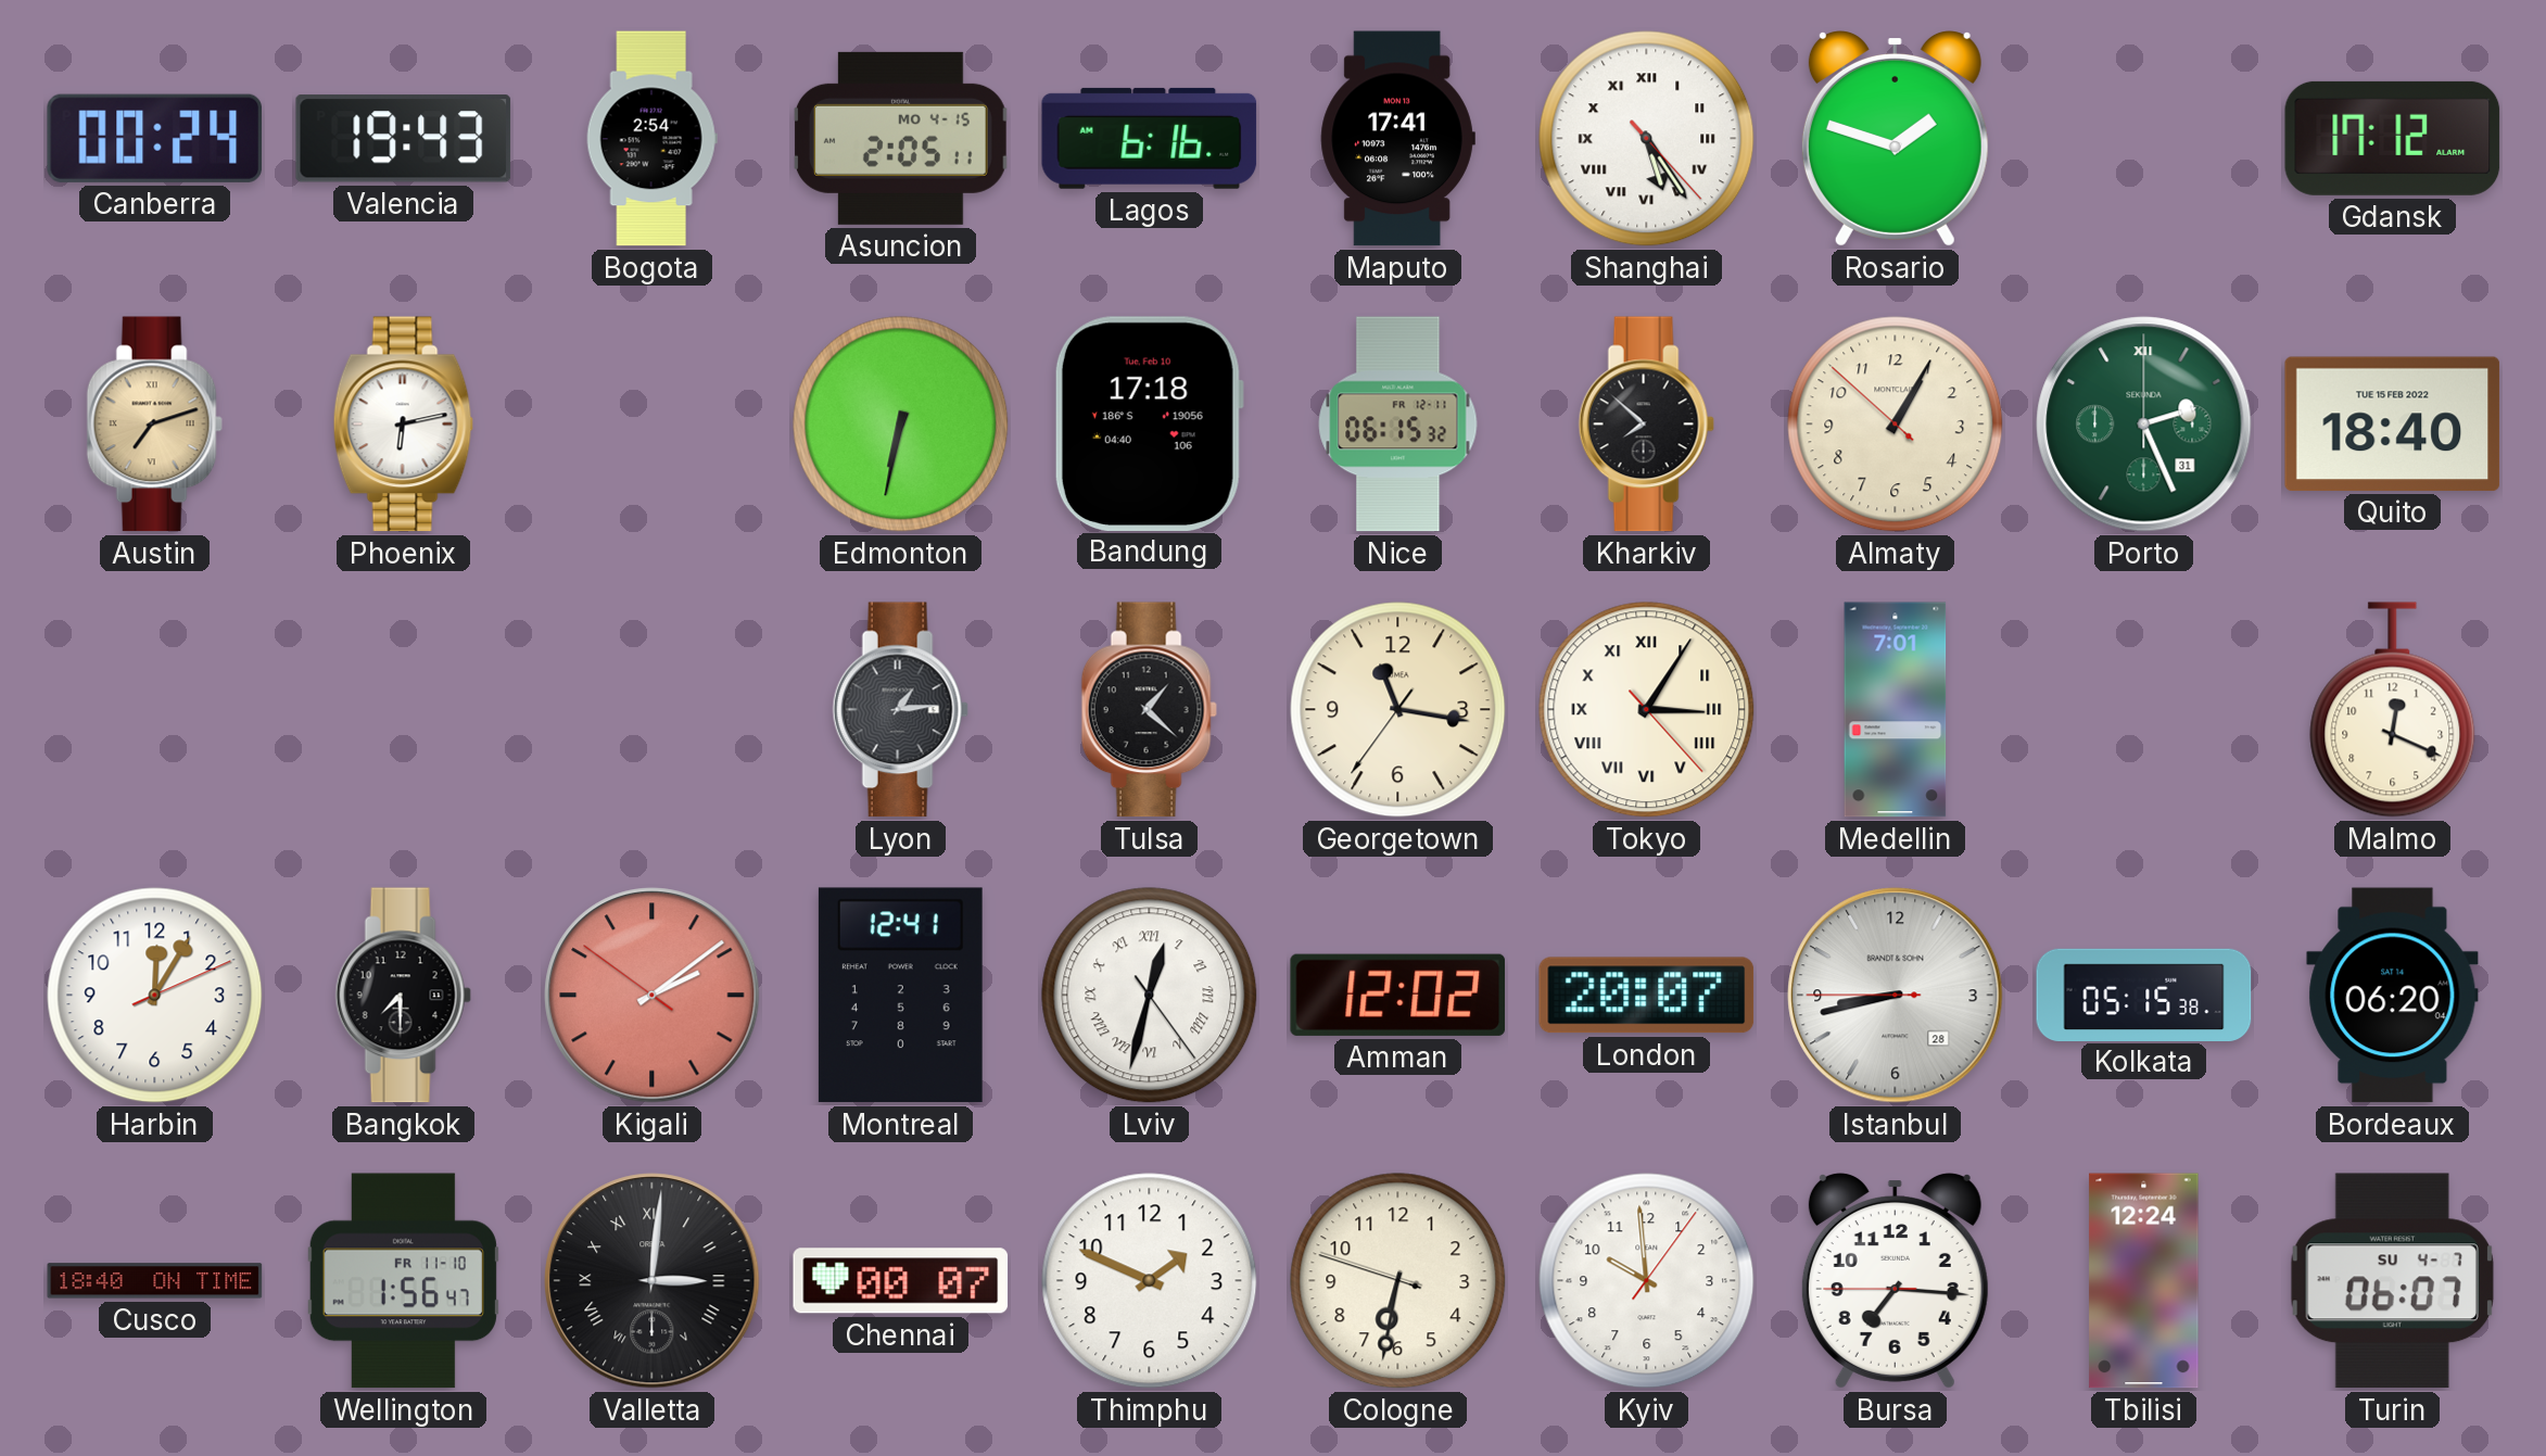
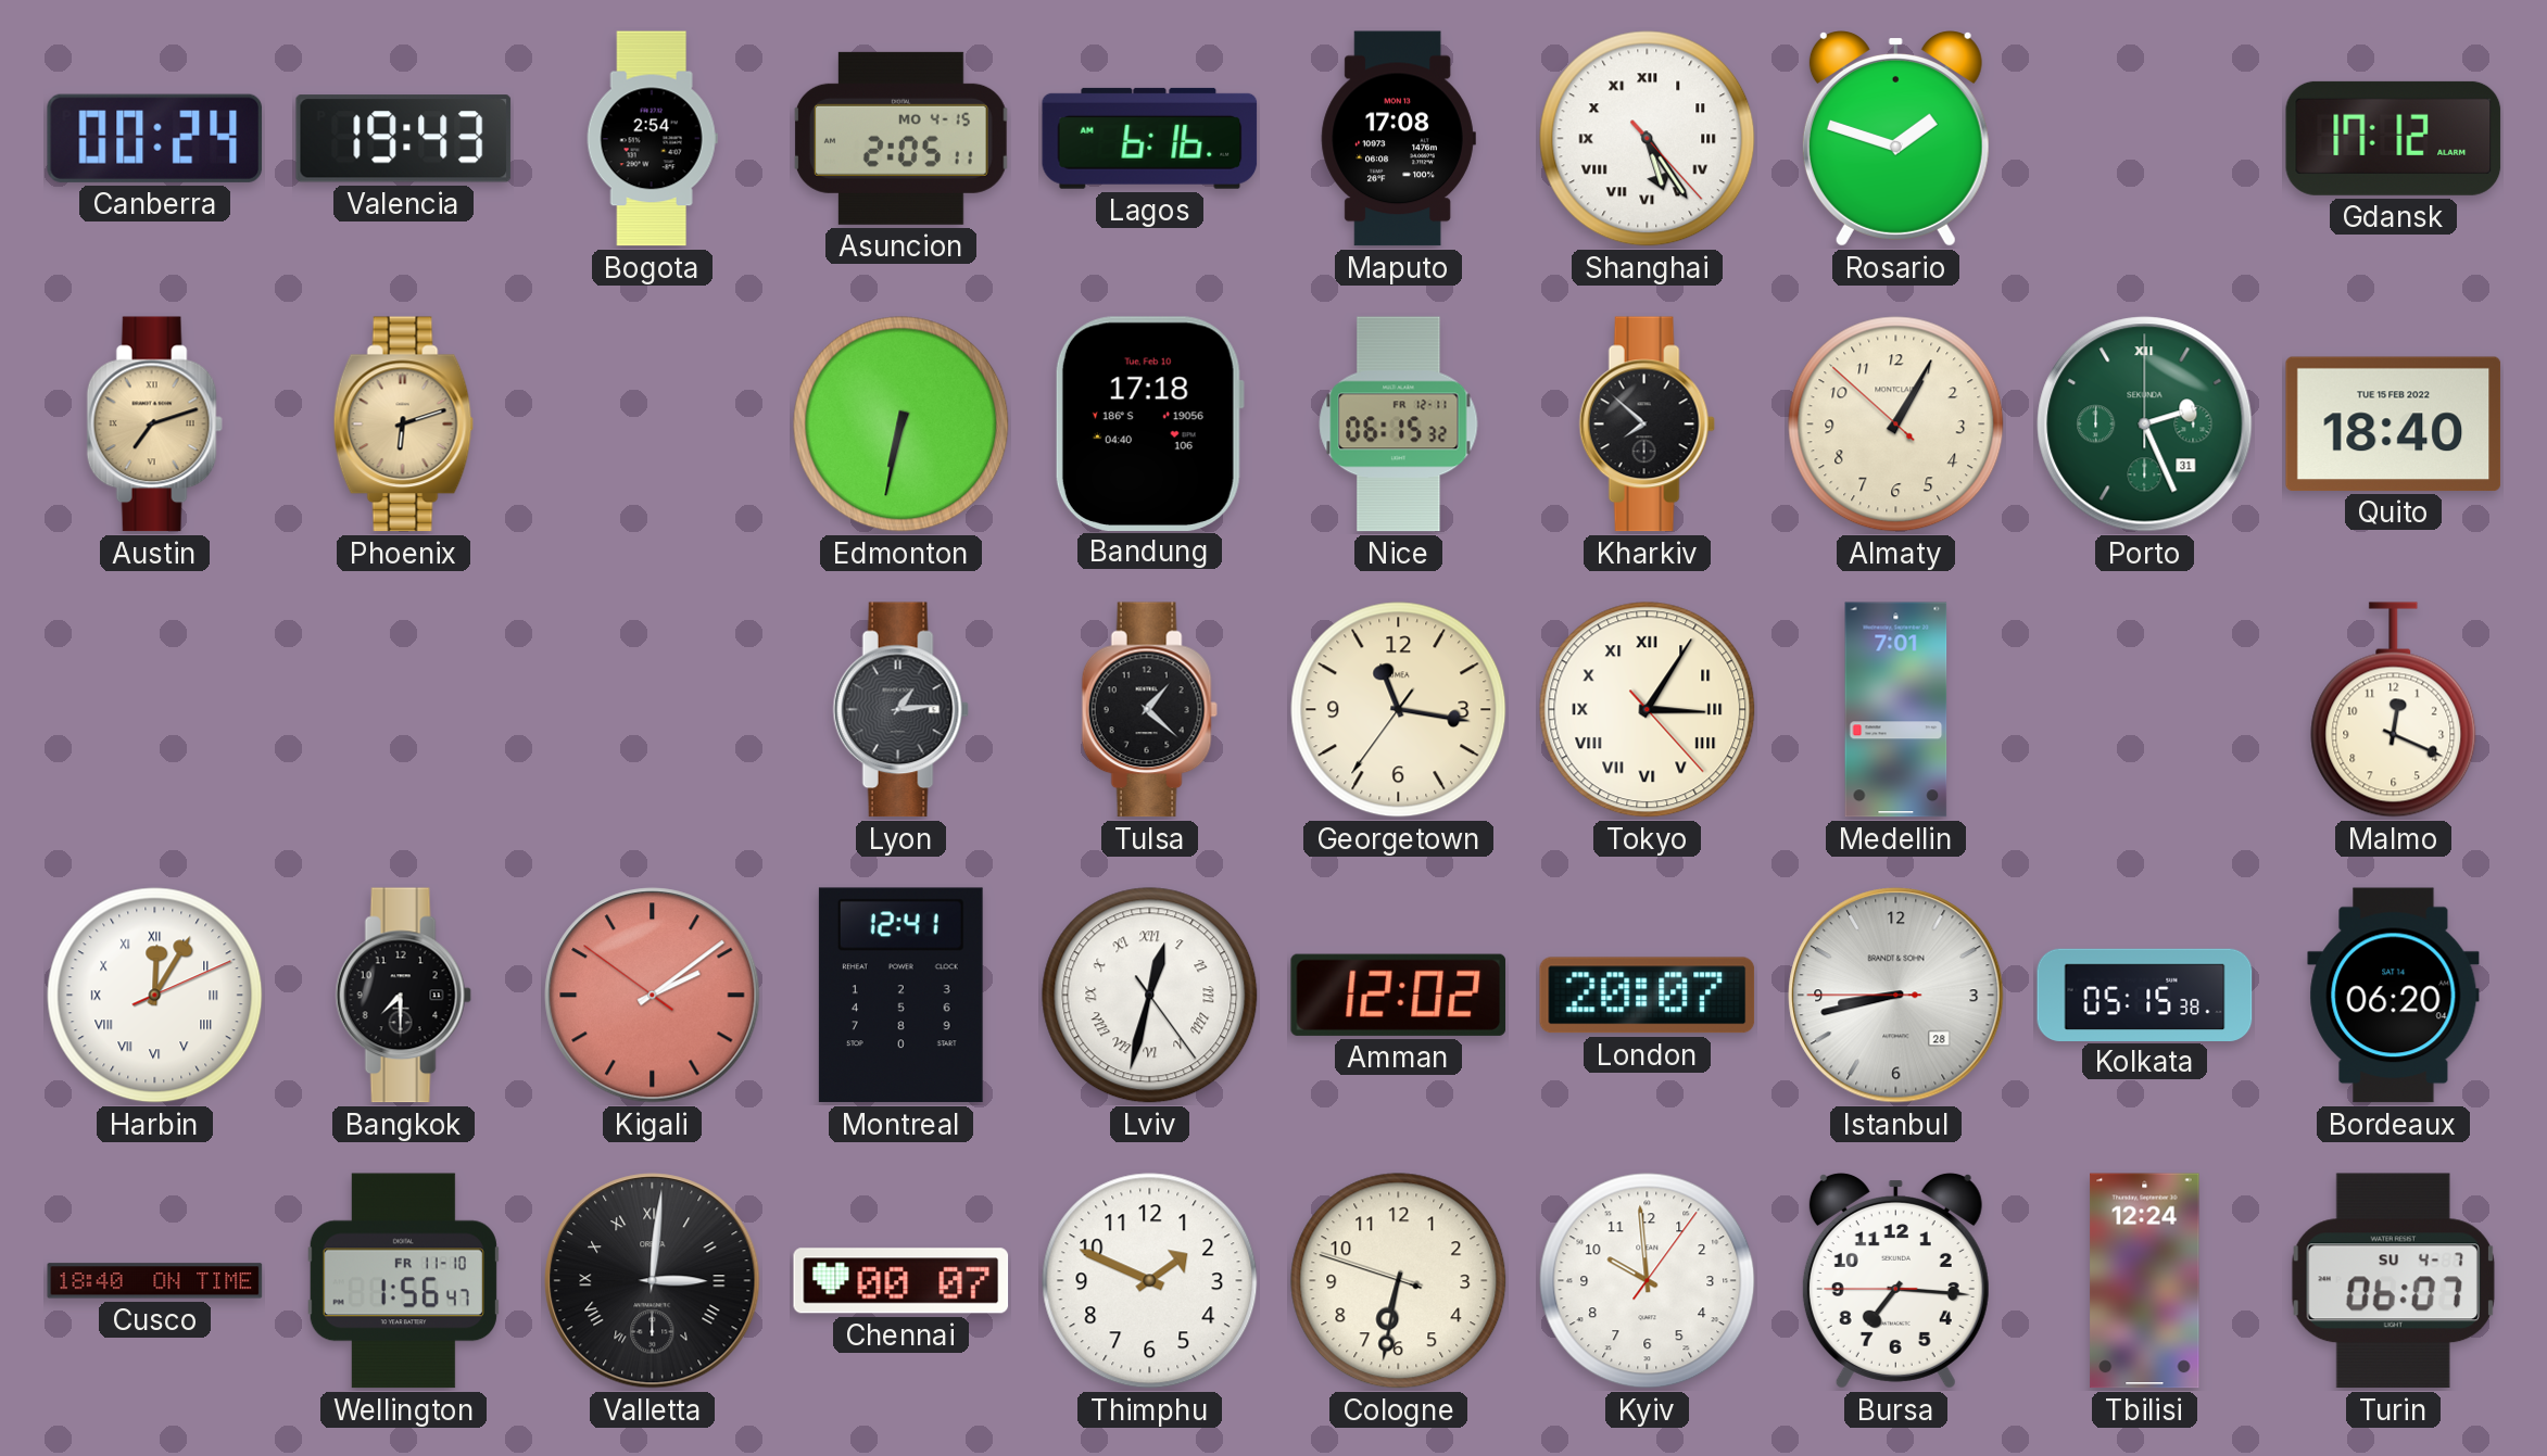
Maputo: 17:41 -> 17:08
Phoenix: 6:13 -> 6:12
Phoenix dial: white -> champagne
Harbin numerals: Arabic -> Roman
